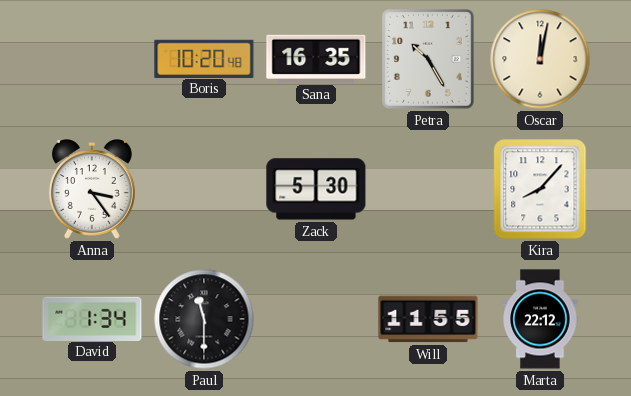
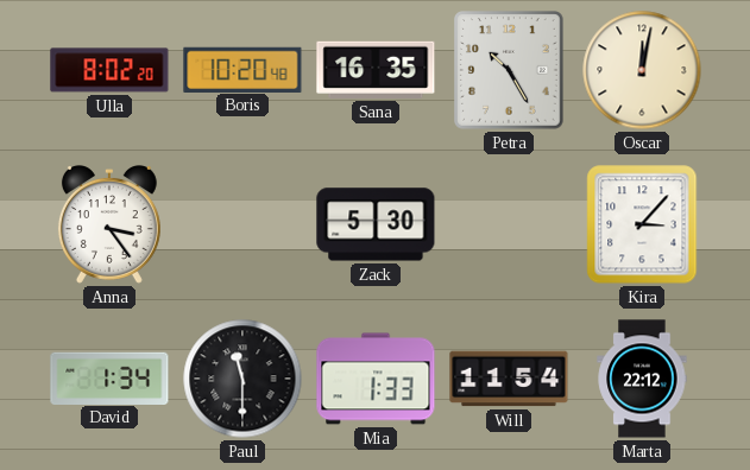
Ulla: none -> 8:02
Kira: 8:07 -> 3:07
Mia: none -> 1:33
Will: 11:55 -> 11:54
